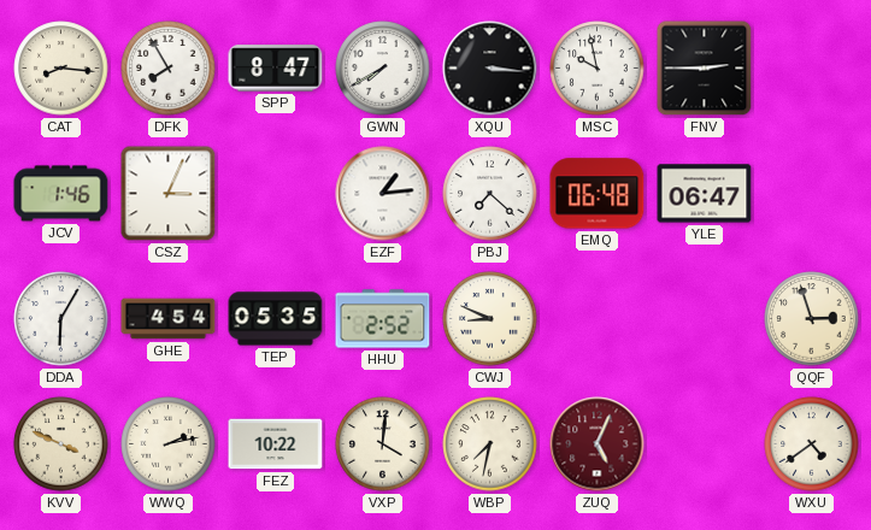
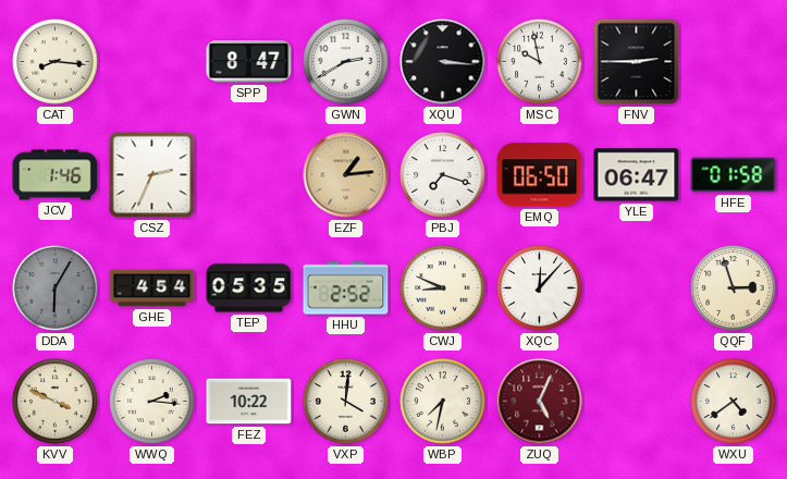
DFK: 7:55 -> none
GWN: 7:40 -> 2:40
CSZ: 3:04 -> 2:34
EZF dial: white -> champagne
PBJ: 7:22 -> 7:18
EMQ: 06:48 -> 06:50
HFE: none -> 01:58
DDA dial: white -> grey
XQC: none -> 12:07
WWQ: 2:13 -> 2:16
